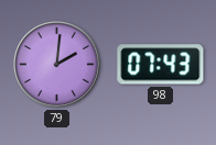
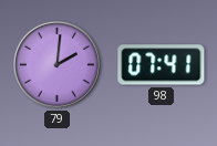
98: 07:43 -> 07:41
